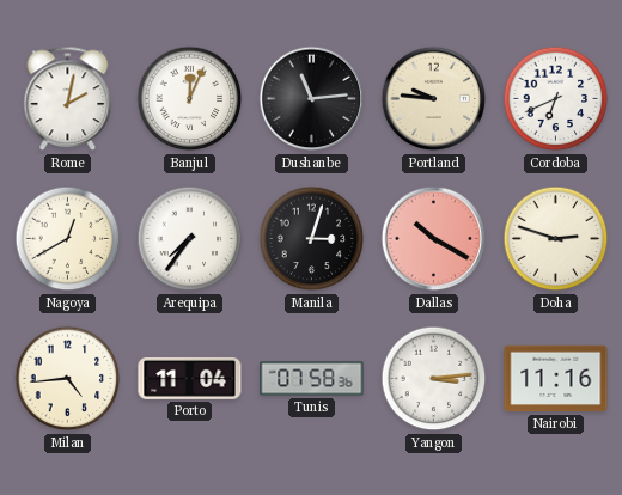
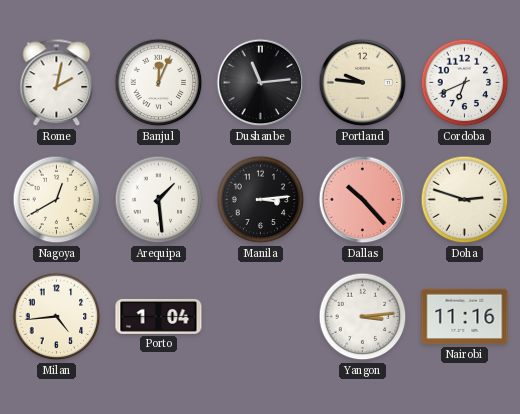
Arequipa: 7:36 -> 1:29
Manila: 3:03 -> 3:14
Dallas: 10:20 -> 10:23
Porto: 11:04 -> 1:04
Tunis: 07:58 -> none
